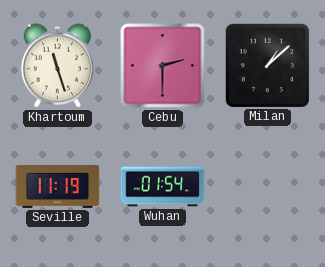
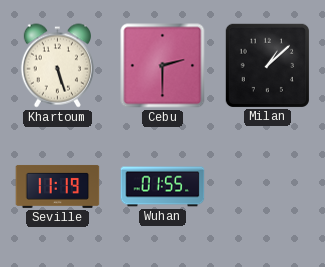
Khartoum: 11:27 -> 5:27
Wuhan: 01:54 -> 01:55
